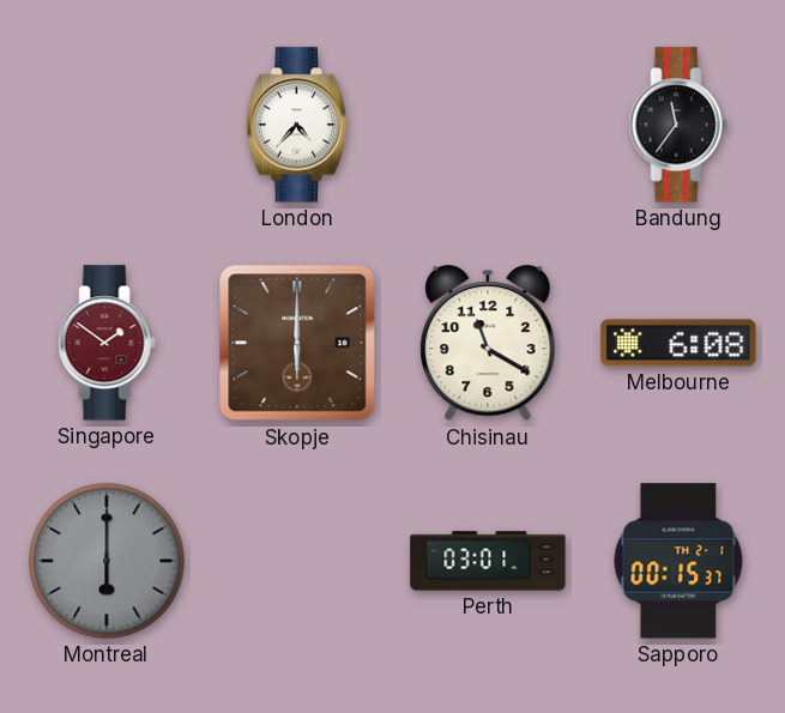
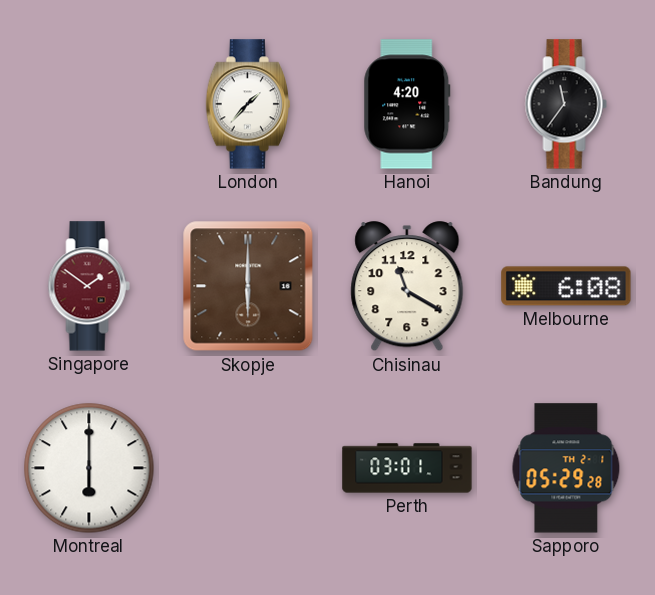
London: 4:37 -> 1:37
Hanoi: none -> 4:20
Montreal dial: grey -> white
Sapporo: 00:15 -> 05:29
